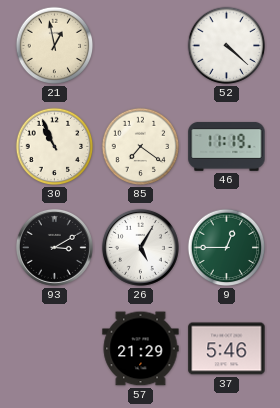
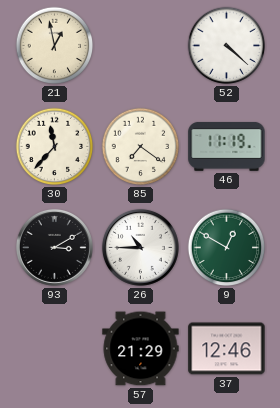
30: 10:56 -> 11:37
26: 5:05 -> 10:45
9: 12:45 -> 12:50
37: 5:46 -> 12:46
